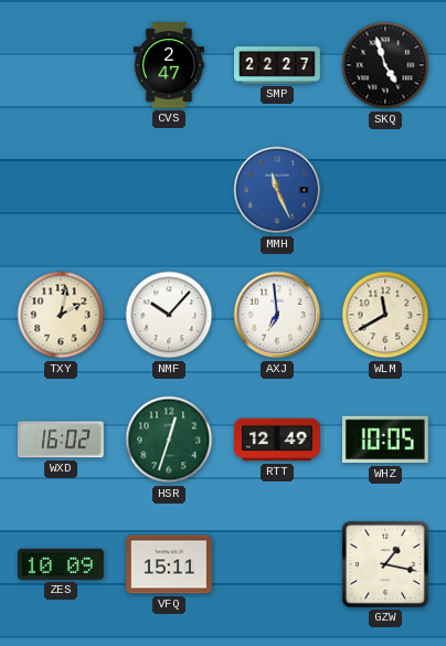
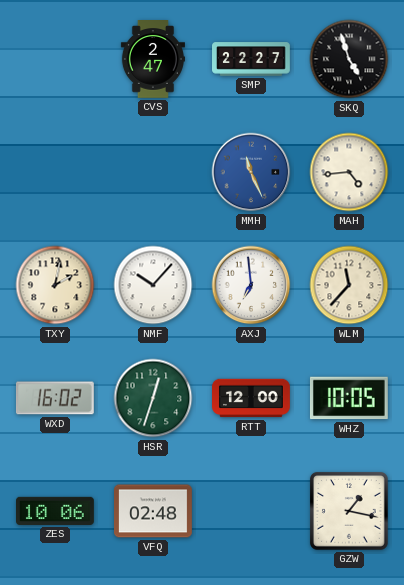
MAH: none -> 4:44
WLM: 11:40 -> 11:37
RTT: 12:49 -> 12:00
ZES: 10:09 -> 10:06
VFQ: 15:11 -> 02:48
